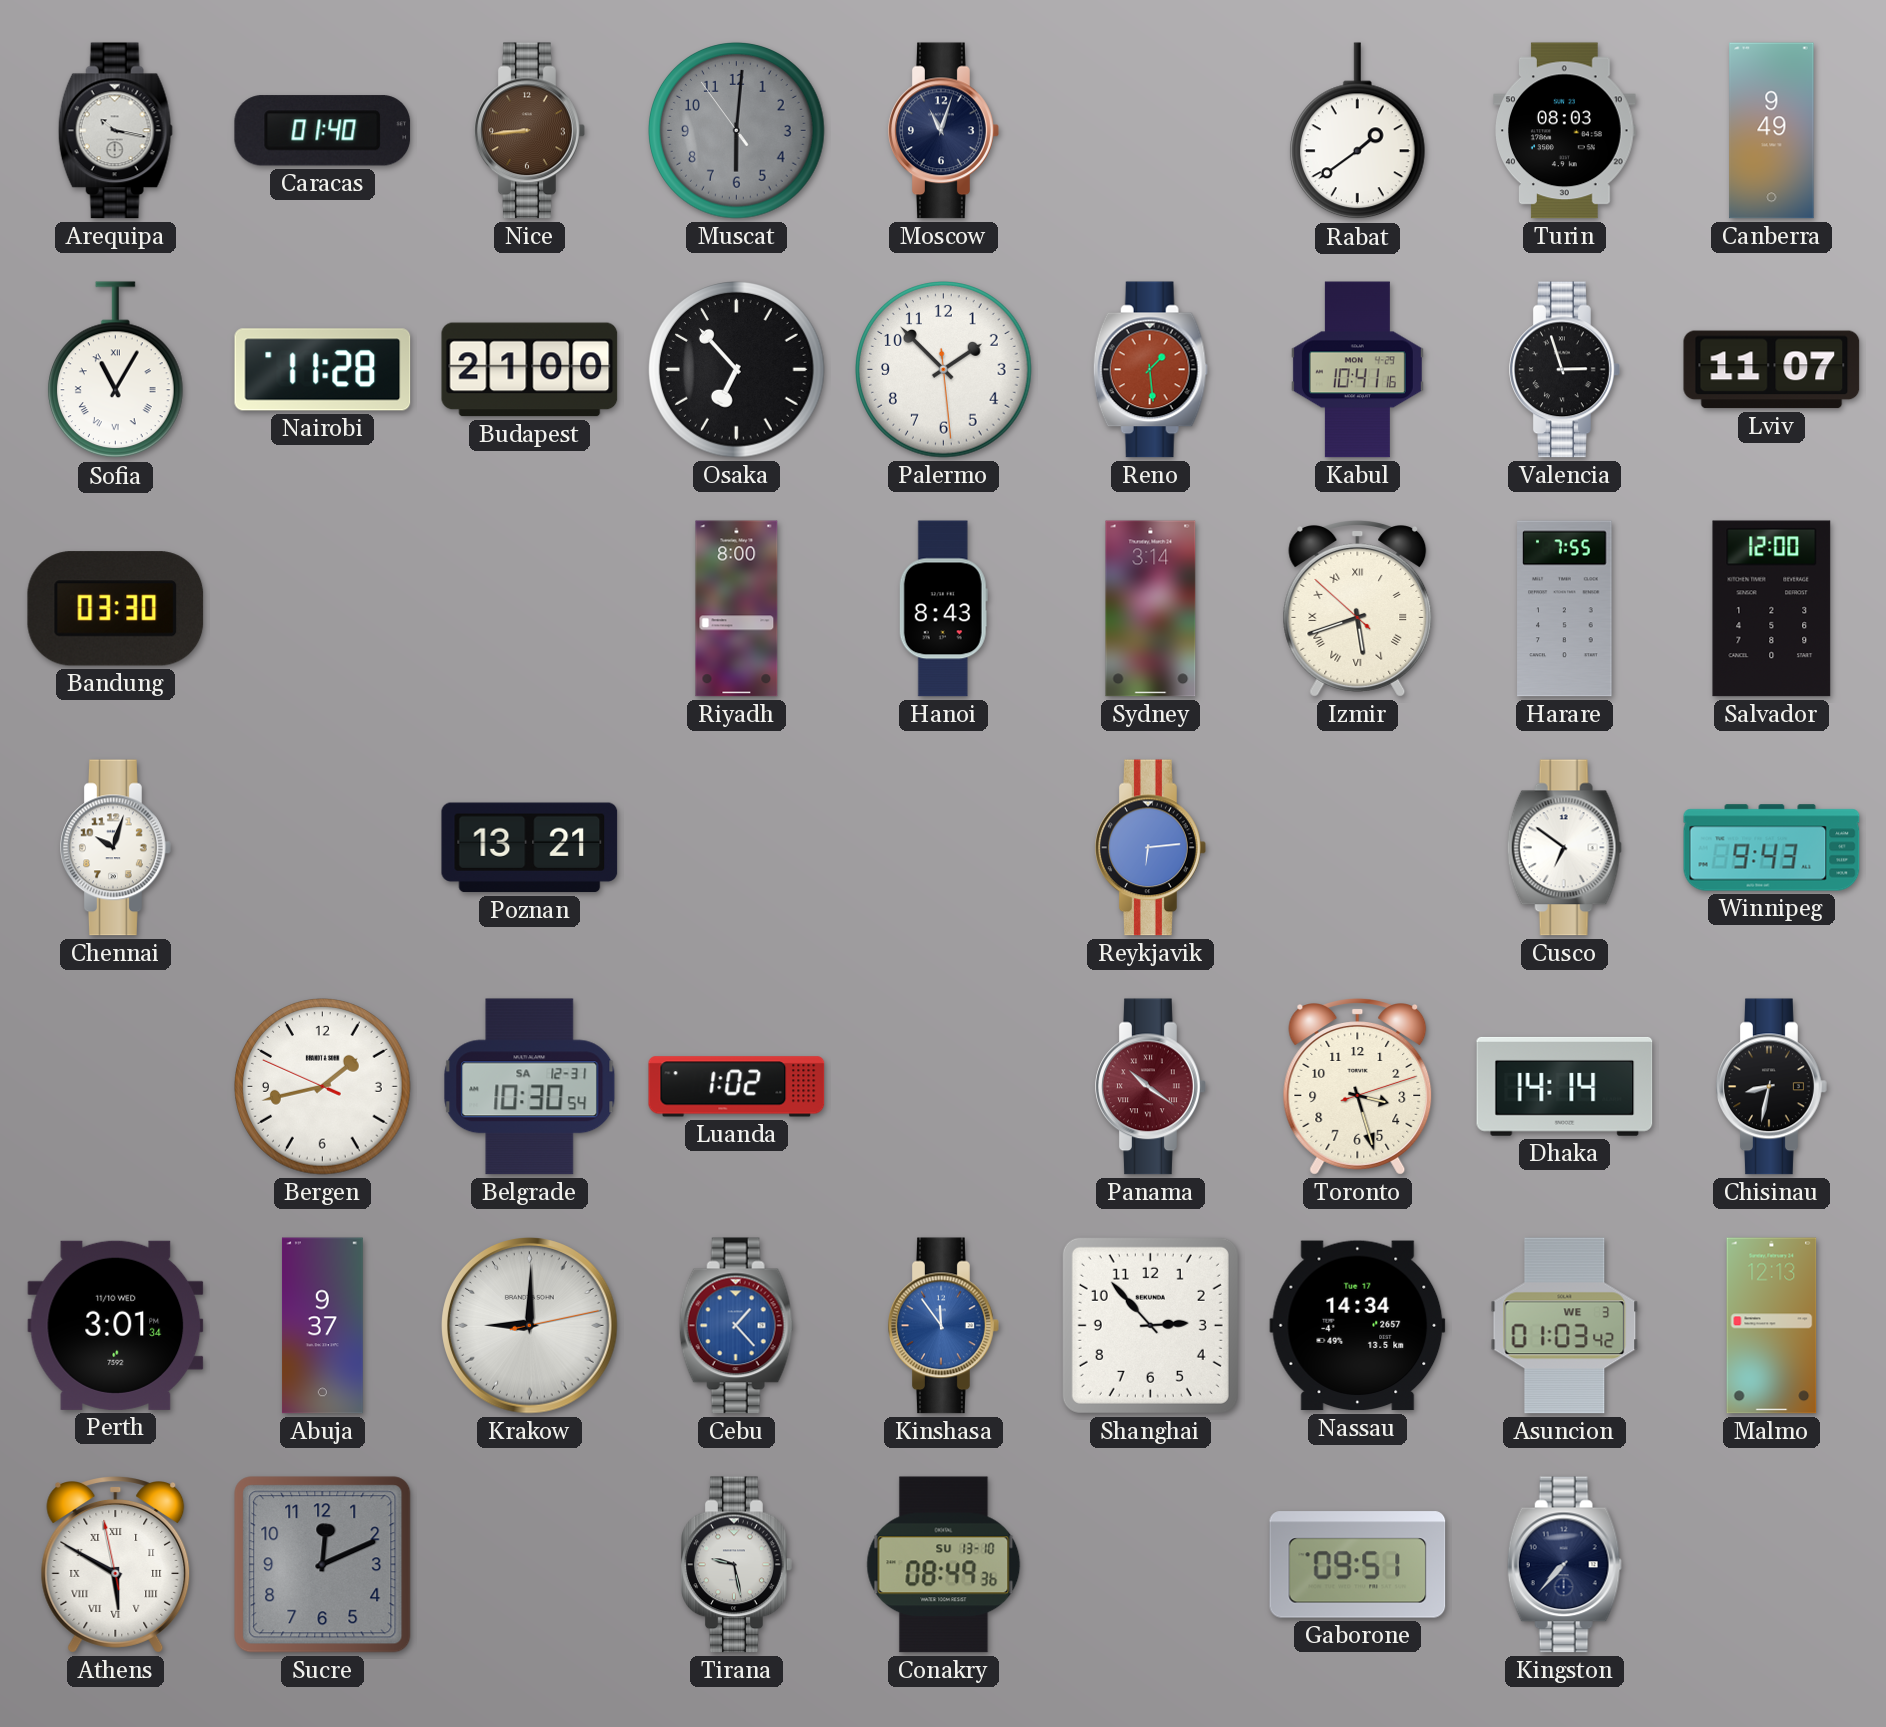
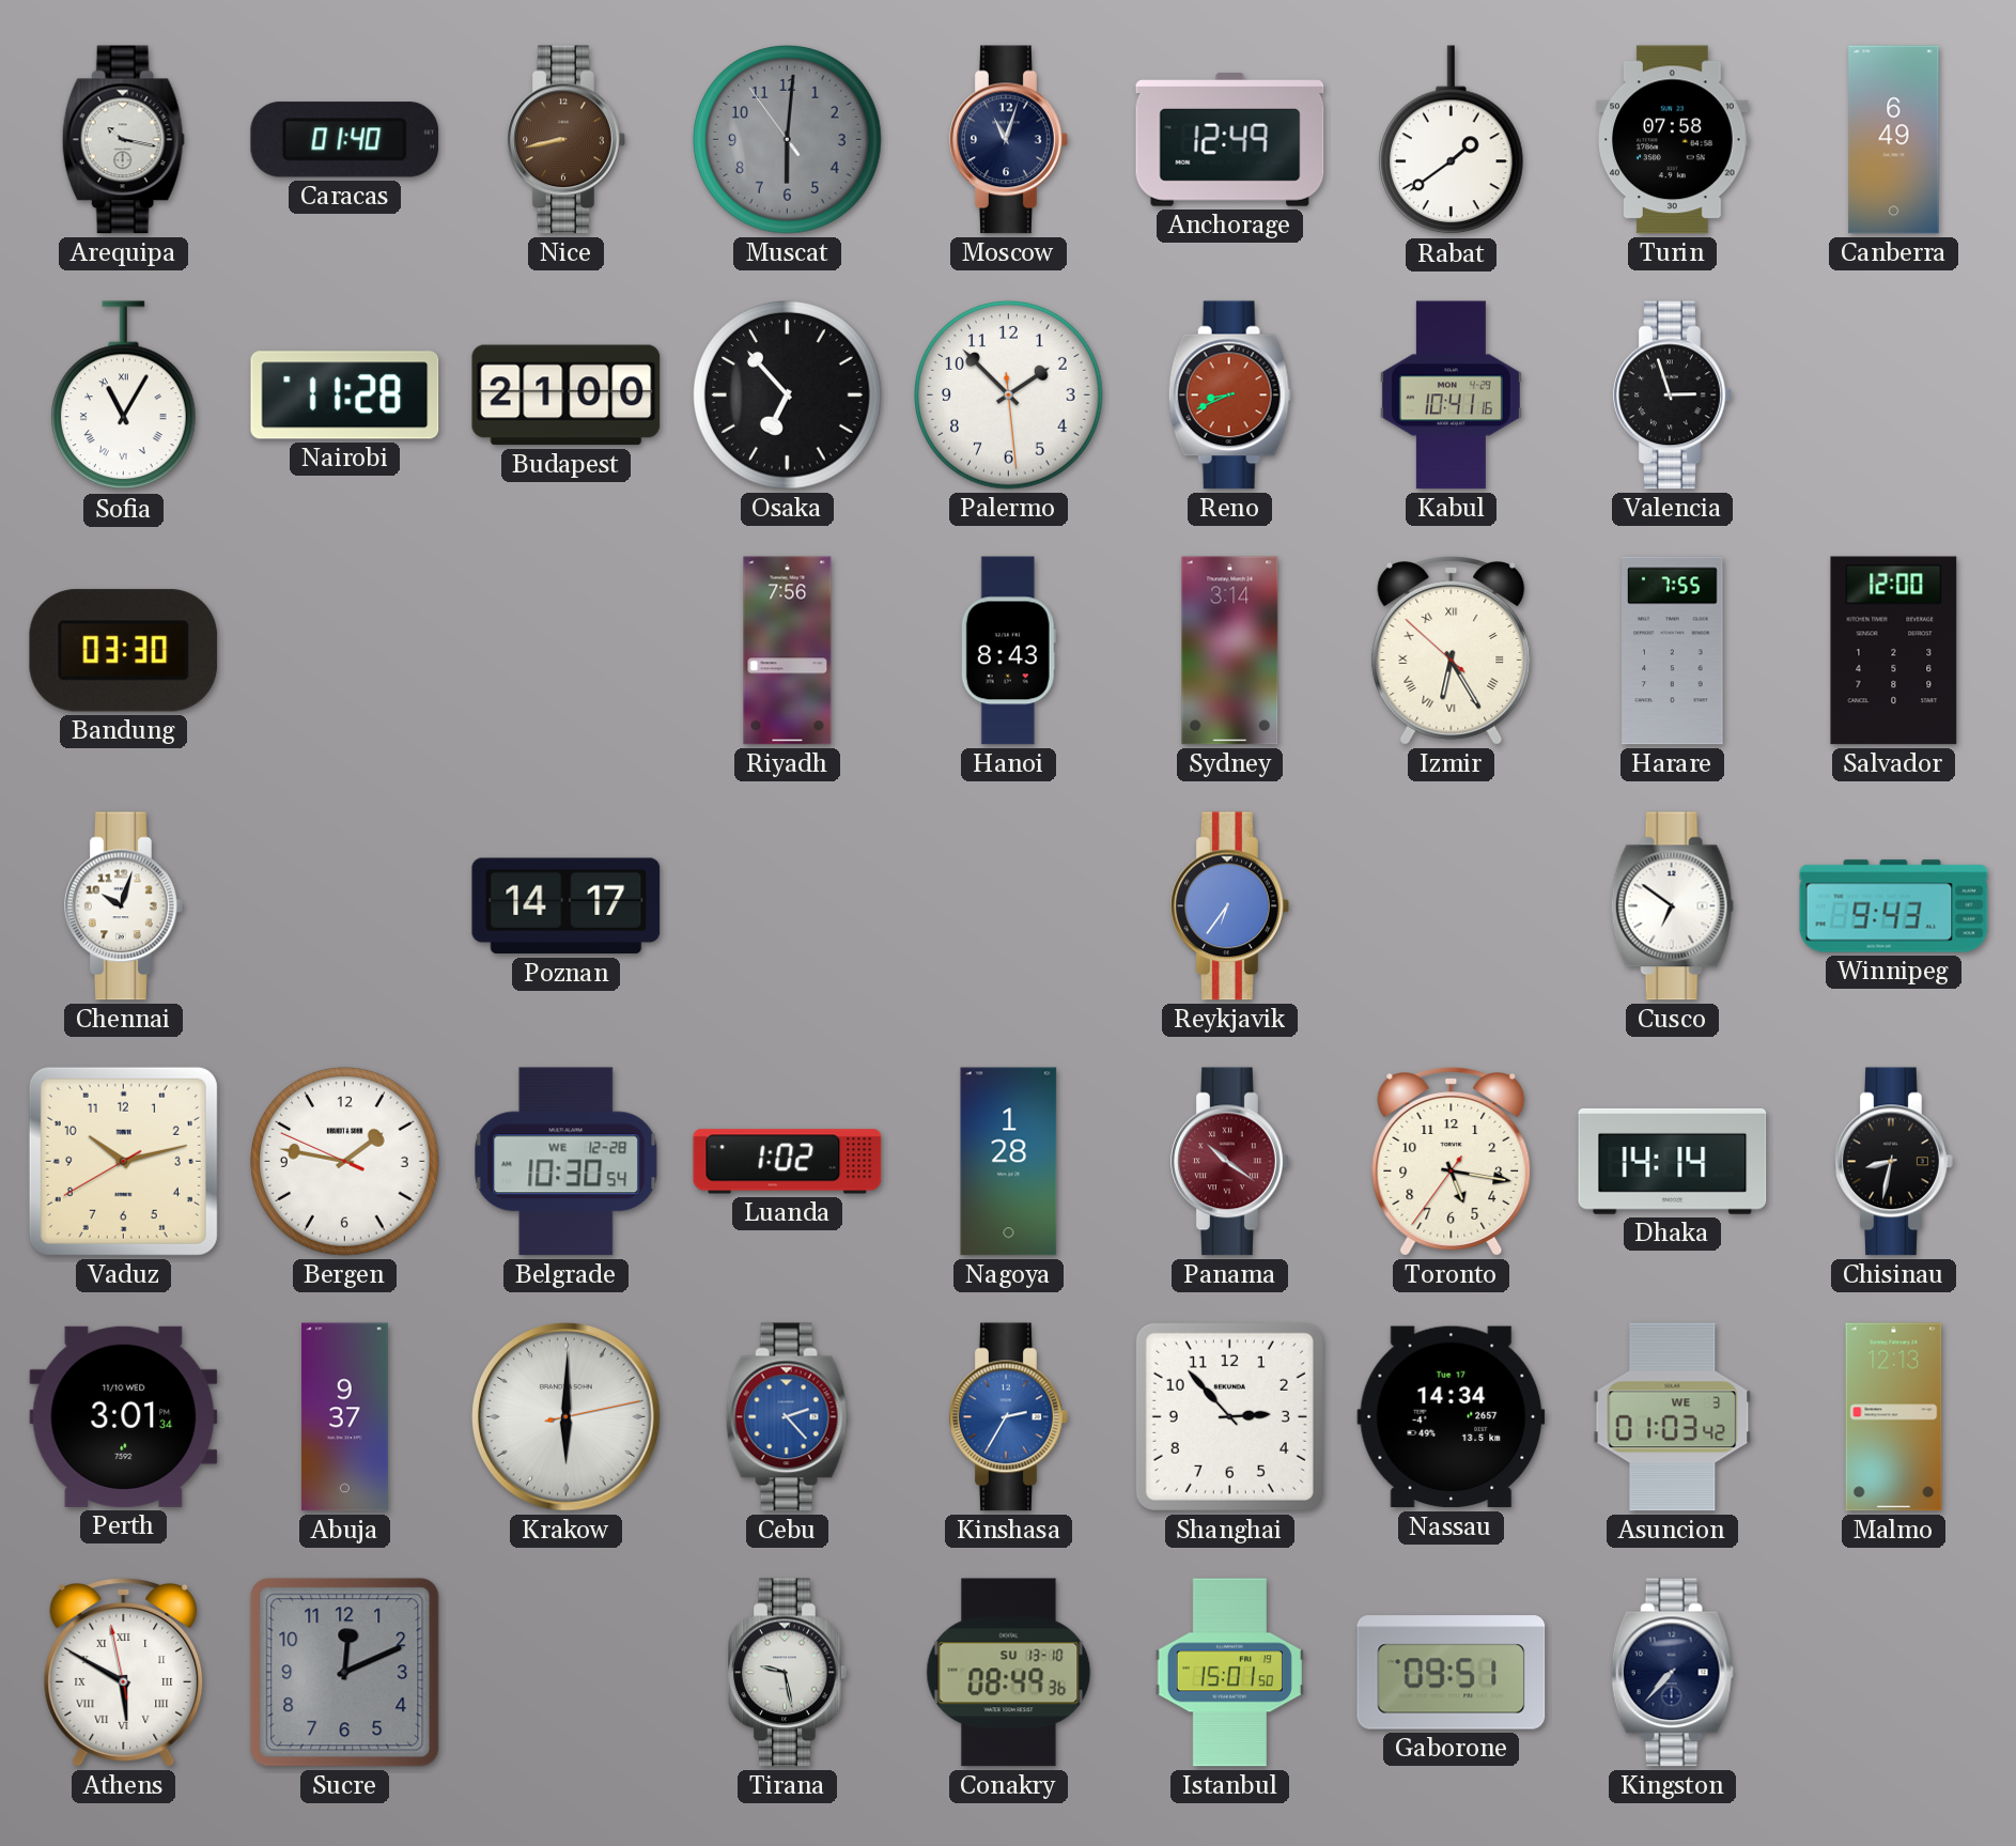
Nice: 8:44 -> 8:43
Anchorage: none -> 12:49
Turin: 08:03 -> 07:58
Canberra: 9:49 -> 6:49
Reno: 1:29 -> 8:41
Lviv: 11:07 -> none
Riyadh: 8:00 -> 7:56
Izmir: 5:41 -> 6:24
Poznan: 13:21 -> 14:17
Reykjavik: 6:14 -> 6:36
Vaduz: none -> 10:12
Bergen: 1:42 -> 1:46
Belgrade date: SA 12-31 -> WE 12-28
Nagoya: none -> 1:28
Toronto: 3:27 -> 5:16
Krakow: 9:00 -> 6:00
Cebu: 1:23 -> 2:23
Kinshasa: 11:54 -> 2:35
Istanbul: none -> 15:01
